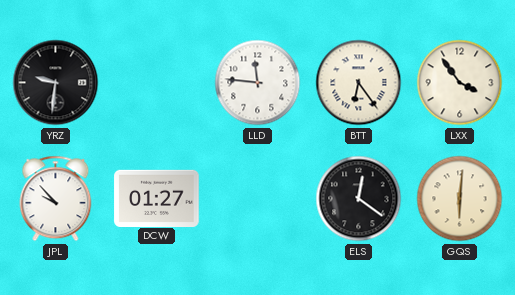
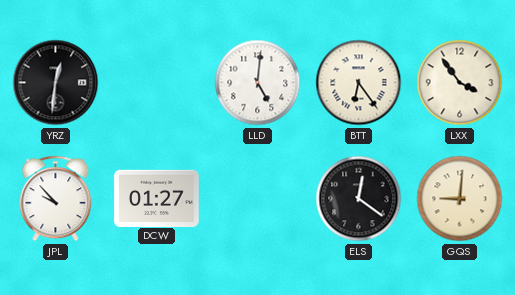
YRZ: 9:31 -> 12:31
LLD: 11:46 -> 5:01
GQS: 6:01 -> 9:01
